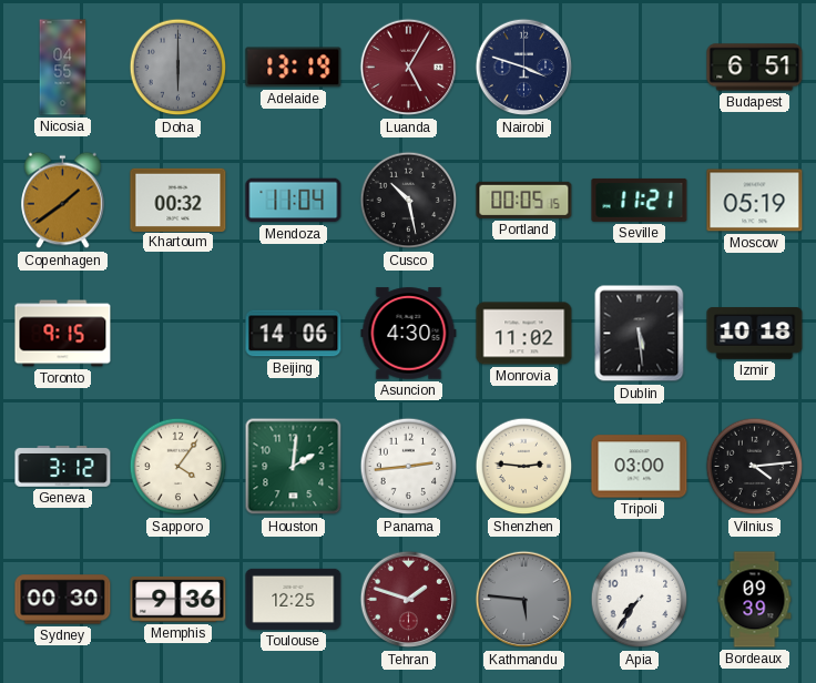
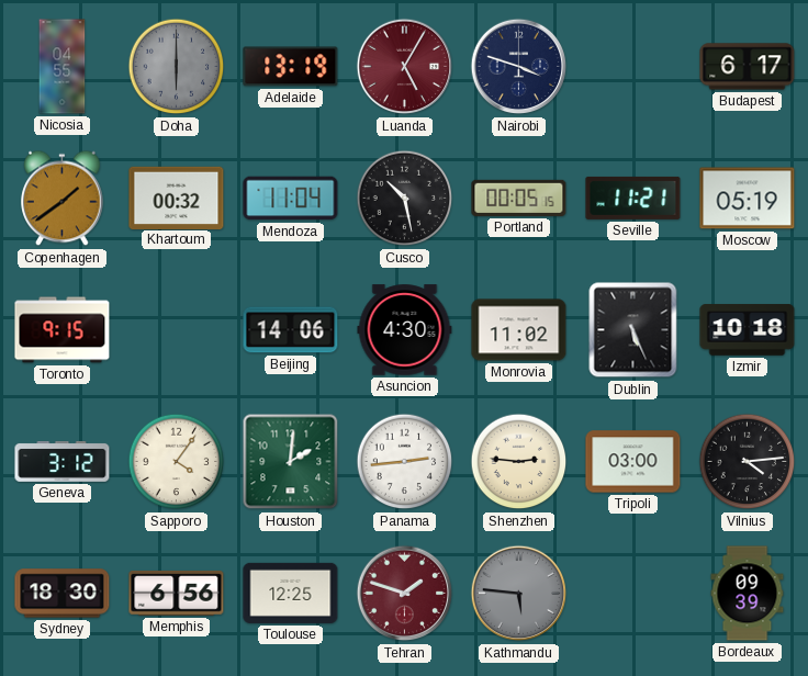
Budapest: 6:51 -> 6:17
Dublin: 5:29 -> 5:26
Sydney: 00:30 -> 18:30
Memphis: 9:36 -> 6:56
Apia: 7:36 -> none
